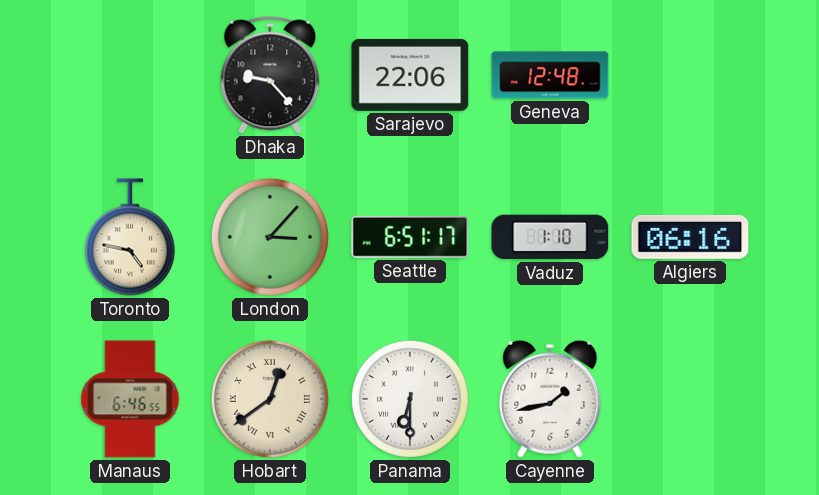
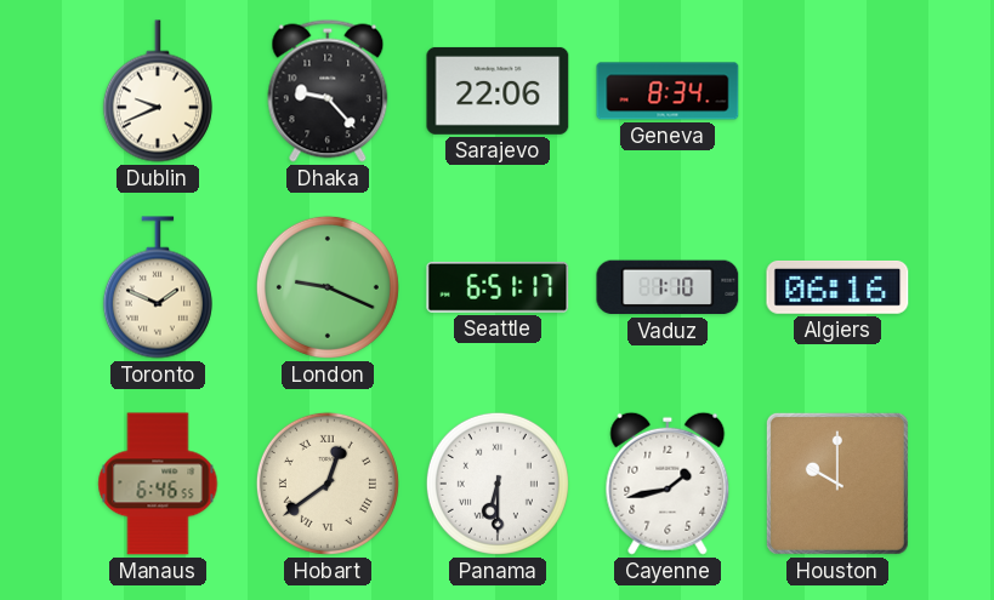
Dublin: none -> 9:41
Geneva: 12:48 -> 8:34
Toronto: 4:47 -> 1:49
London: 3:07 -> 9:19
Houston: none -> 10:00
